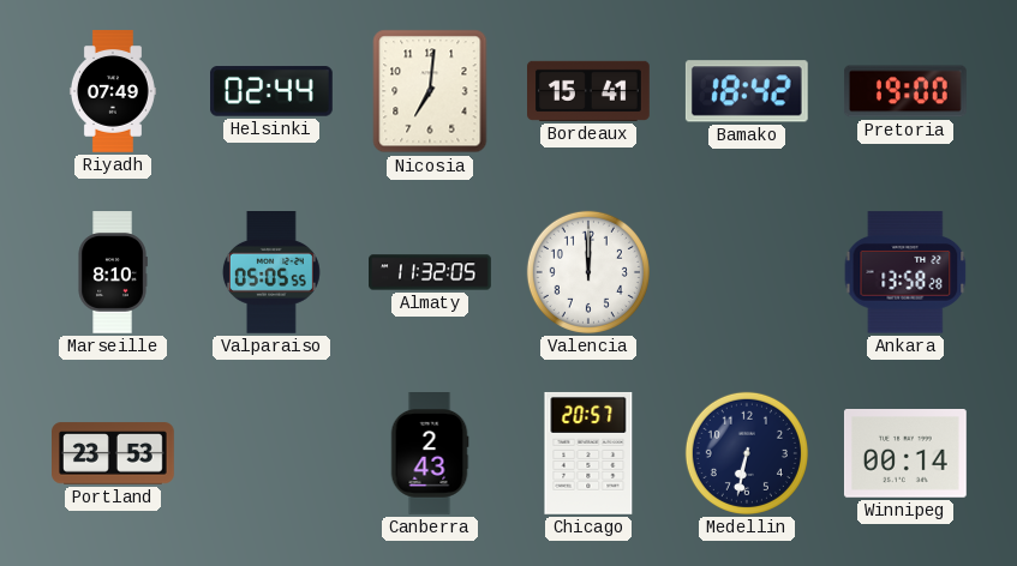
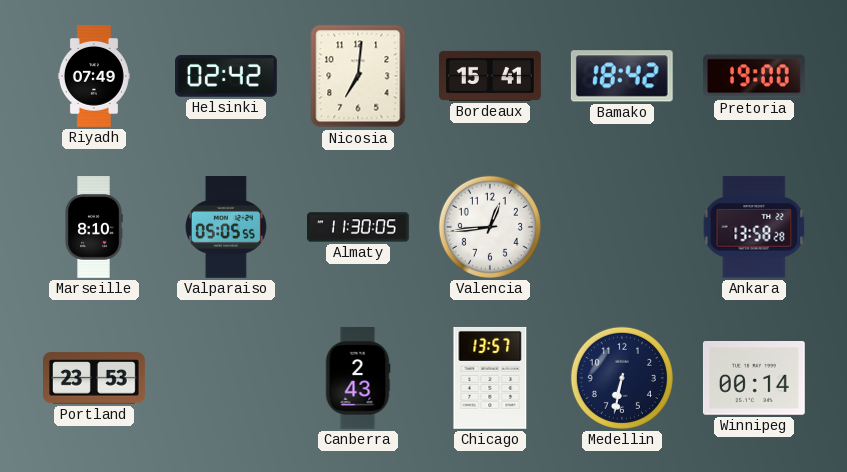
Helsinki: 02:44 -> 02:42
Almaty: 11:32 -> 11:30
Valencia: 12:00 -> 12:44
Chicago: 20:57 -> 13:57
